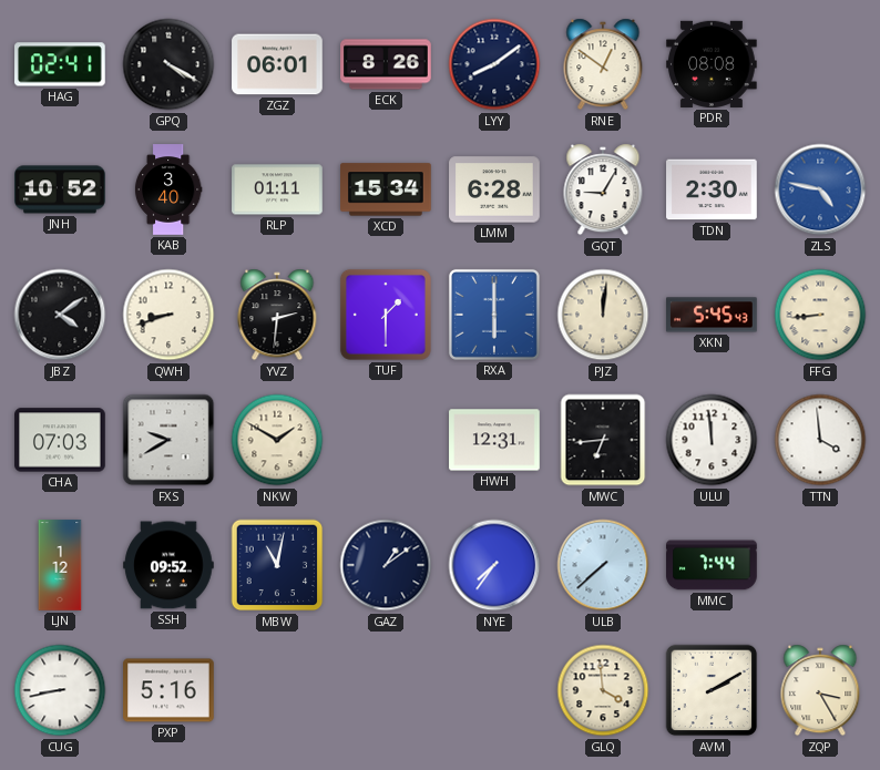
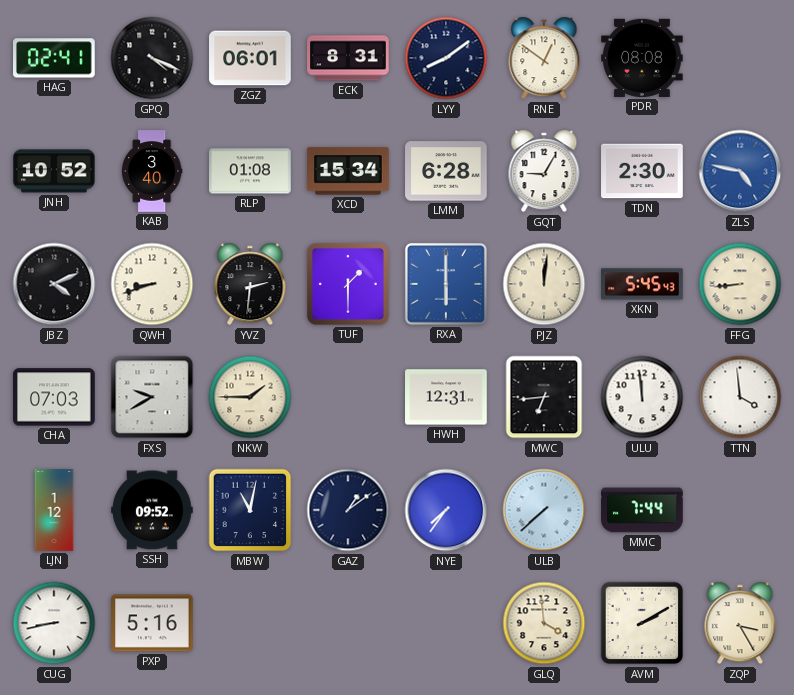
GPQ: 4:20 -> 4:19
ECK: 8:26 -> 8:31
RLP: 01:11 -> 01:08
JBZ: 4:09 -> 4:11
NKW: 1:50 -> 1:45
